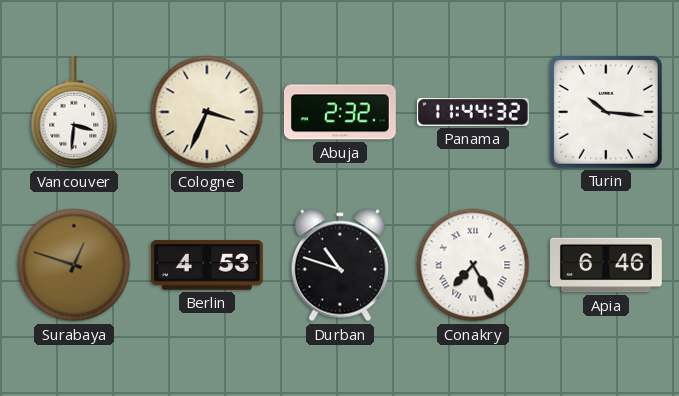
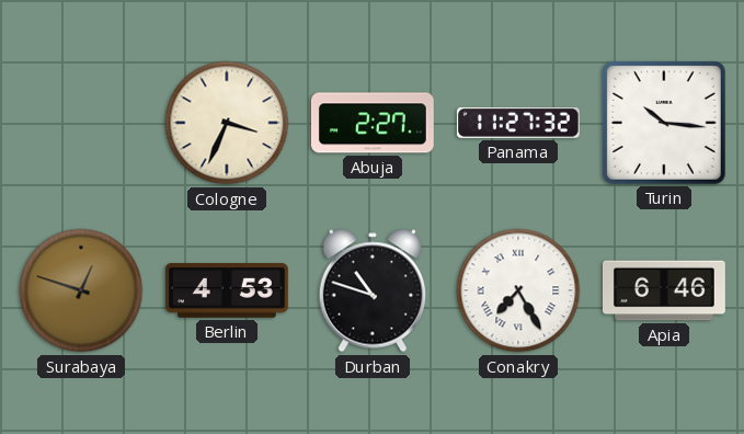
Vancouver: 3:31 -> none
Abuja: 2:32 -> 2:27
Panama: 11:44 -> 11:27
